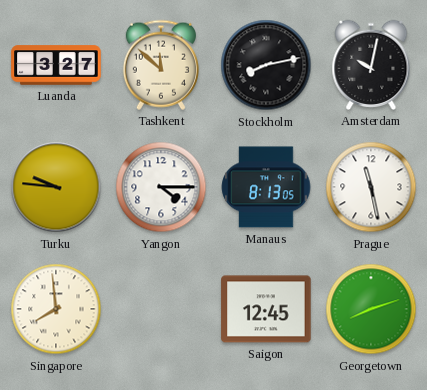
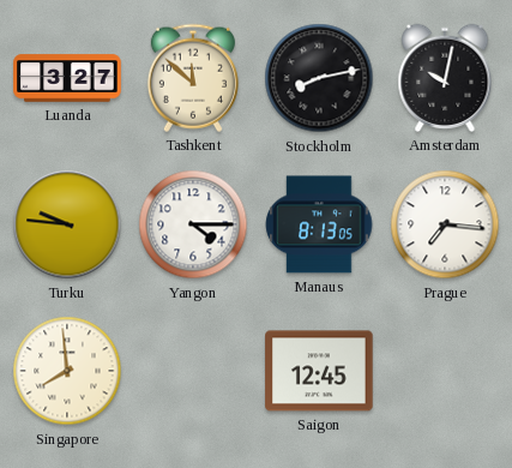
Prague: 11:28 -> 7:16
Georgetown: 8:12 -> none
